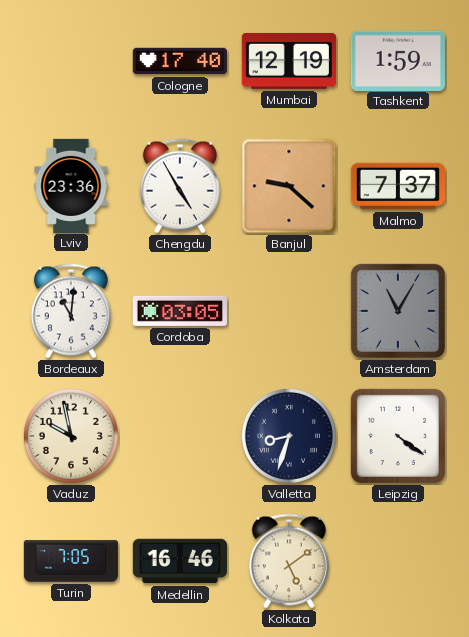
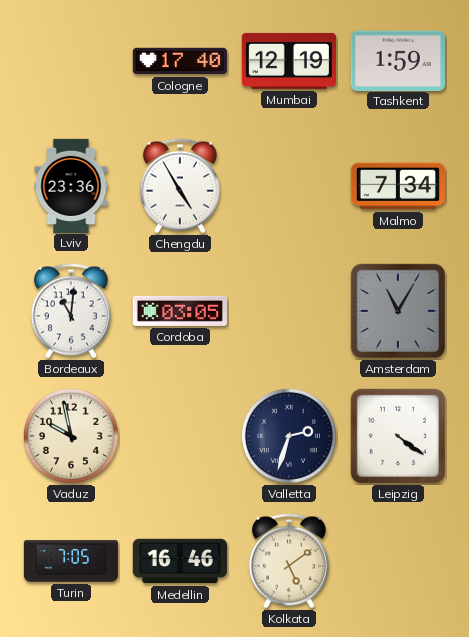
Banjul: 9:22 -> none
Malmo: 7:37 -> 7:34
Valletta: 8:33 -> 2:33
